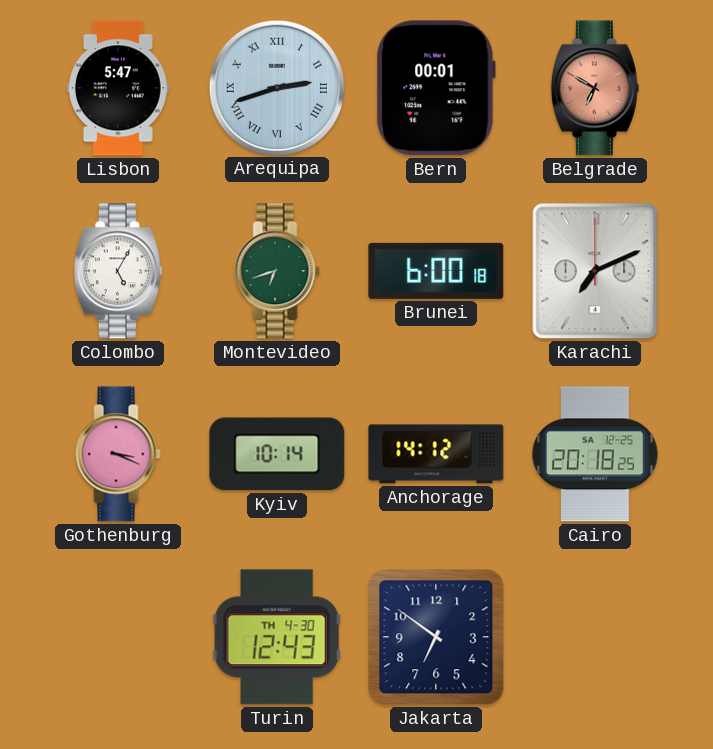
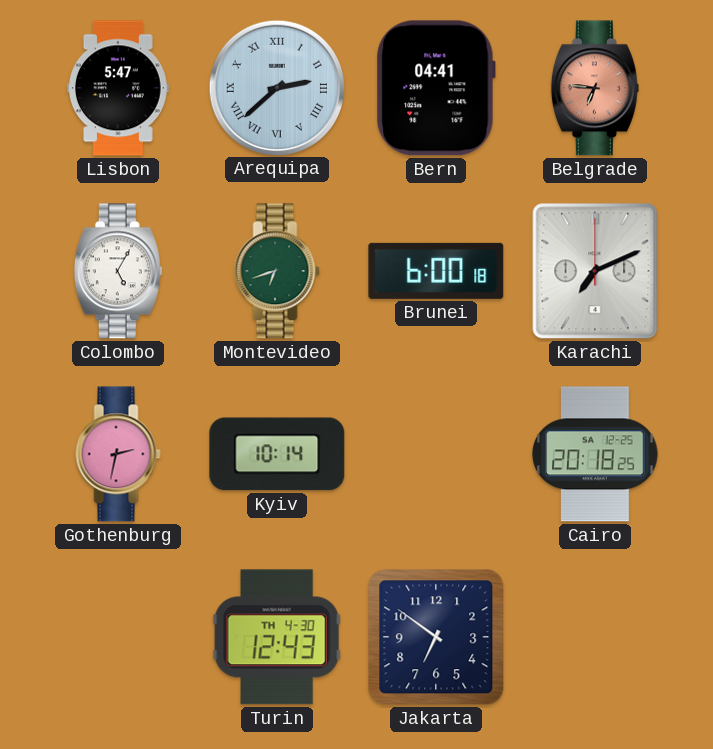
Arequipa: 2:42 -> 2:38
Bern: 00:01 -> 04:41
Belgrade: 6:50 -> 6:46
Gothenburg: 3:19 -> 2:32
Anchorage: 14:12 -> none
